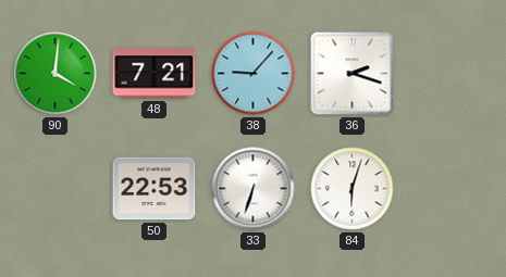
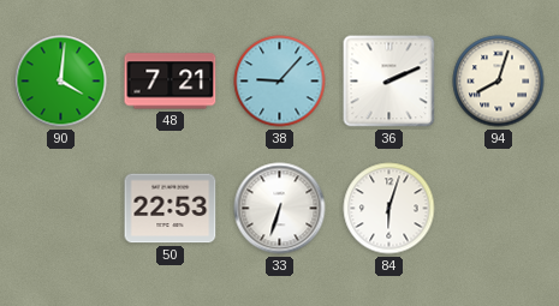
36: 2:18 -> 2:11
94: none -> 8:03
